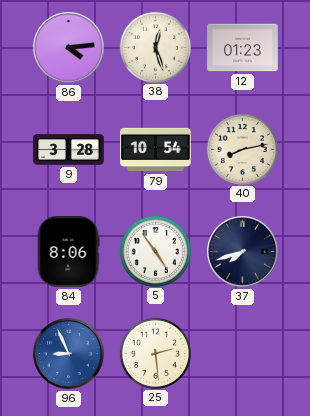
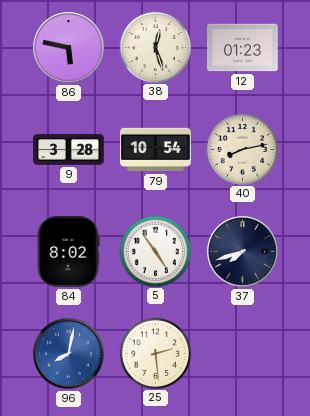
86: 4:14 -> 5:47
84: 8:06 -> 8:02
96: 8:56 -> 8:02
